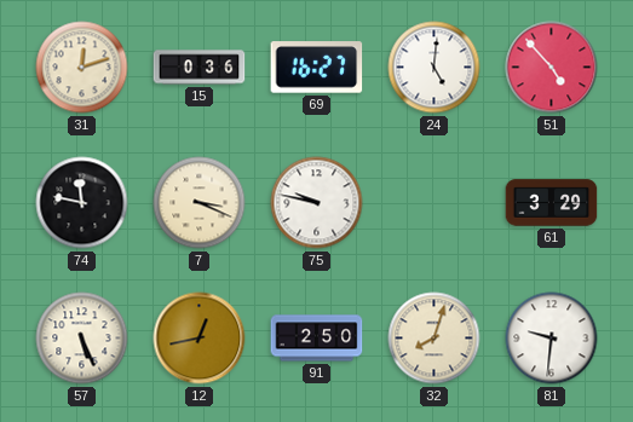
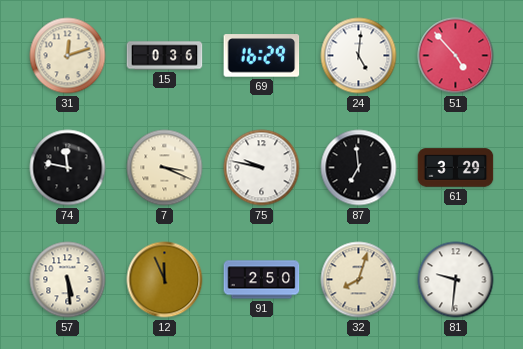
69: 16:27 -> 16:29
87: none -> 6:59
57: 5:26 -> 5:29
12: 12:43 -> 11:56
